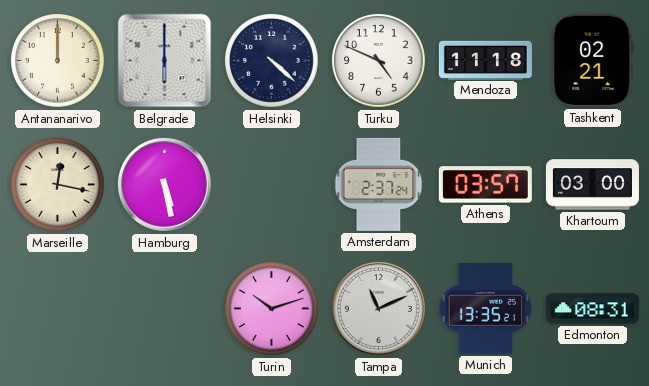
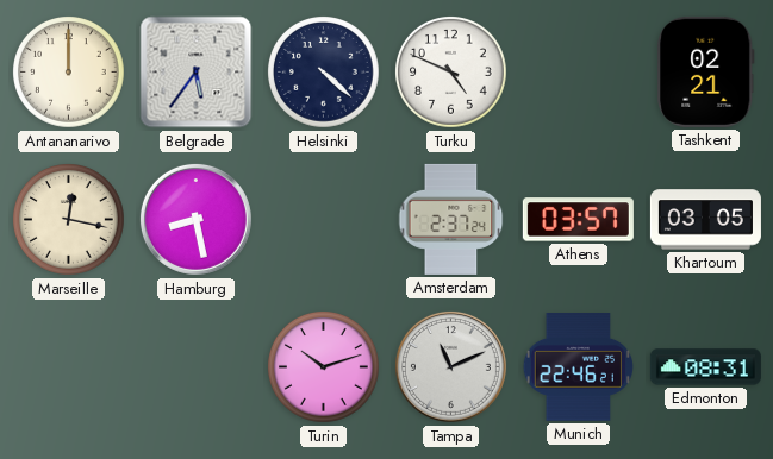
Belgrade: 6:00 -> 5:36
Mendoza: 11:18 -> none
Hamburg: 5:28 -> 8:28
Khartoum: 03:00 -> 03:05
Munich: 13:35 -> 22:46
